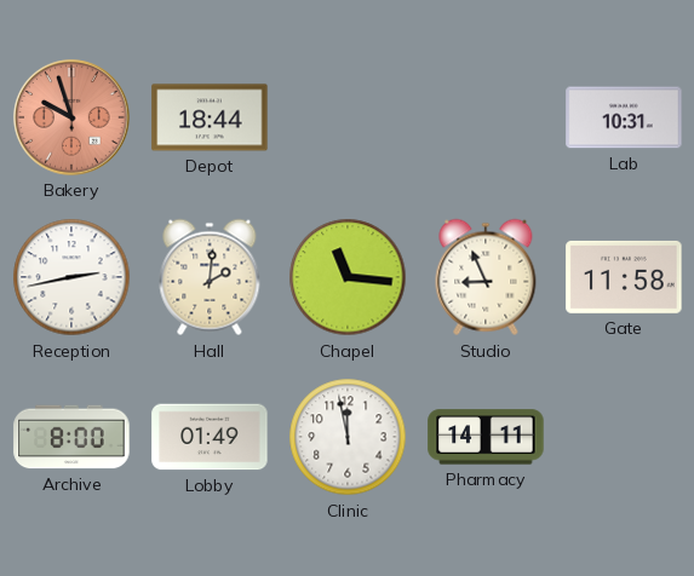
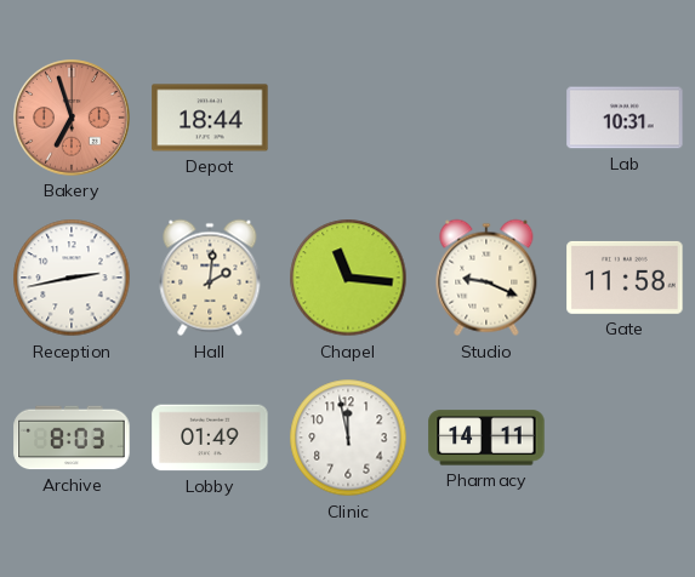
Bakery: 9:57 -> 6:57
Studio: 8:56 -> 9:19
Archive: 8:00 -> 8:03
